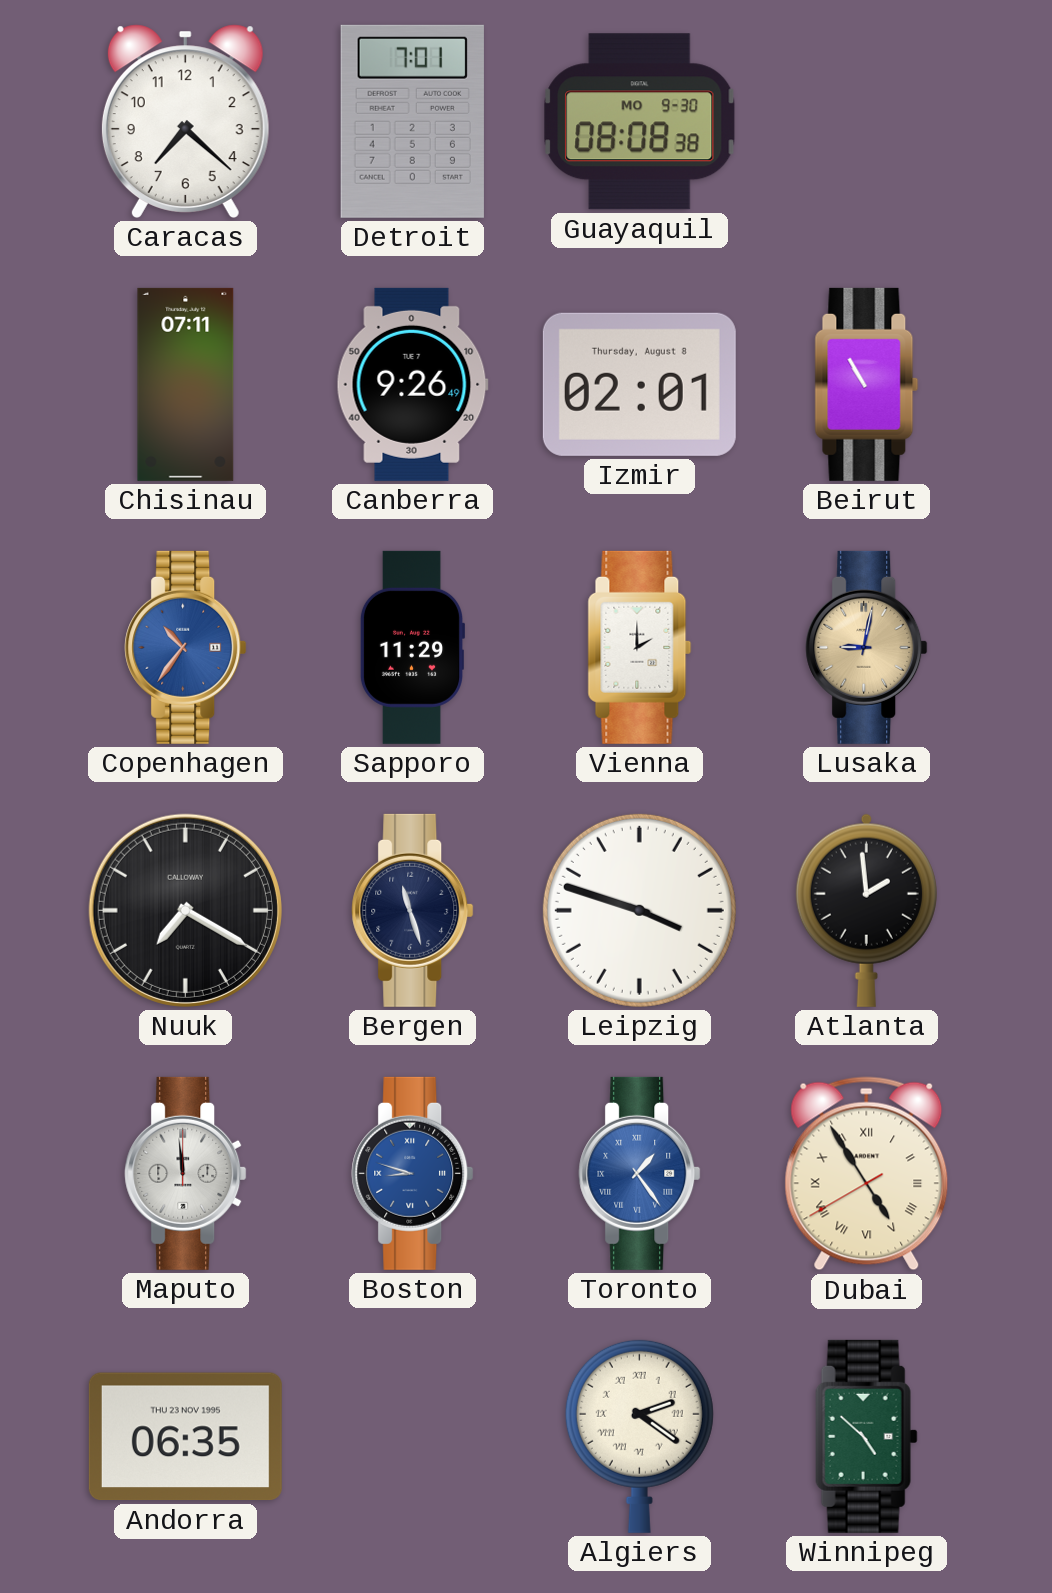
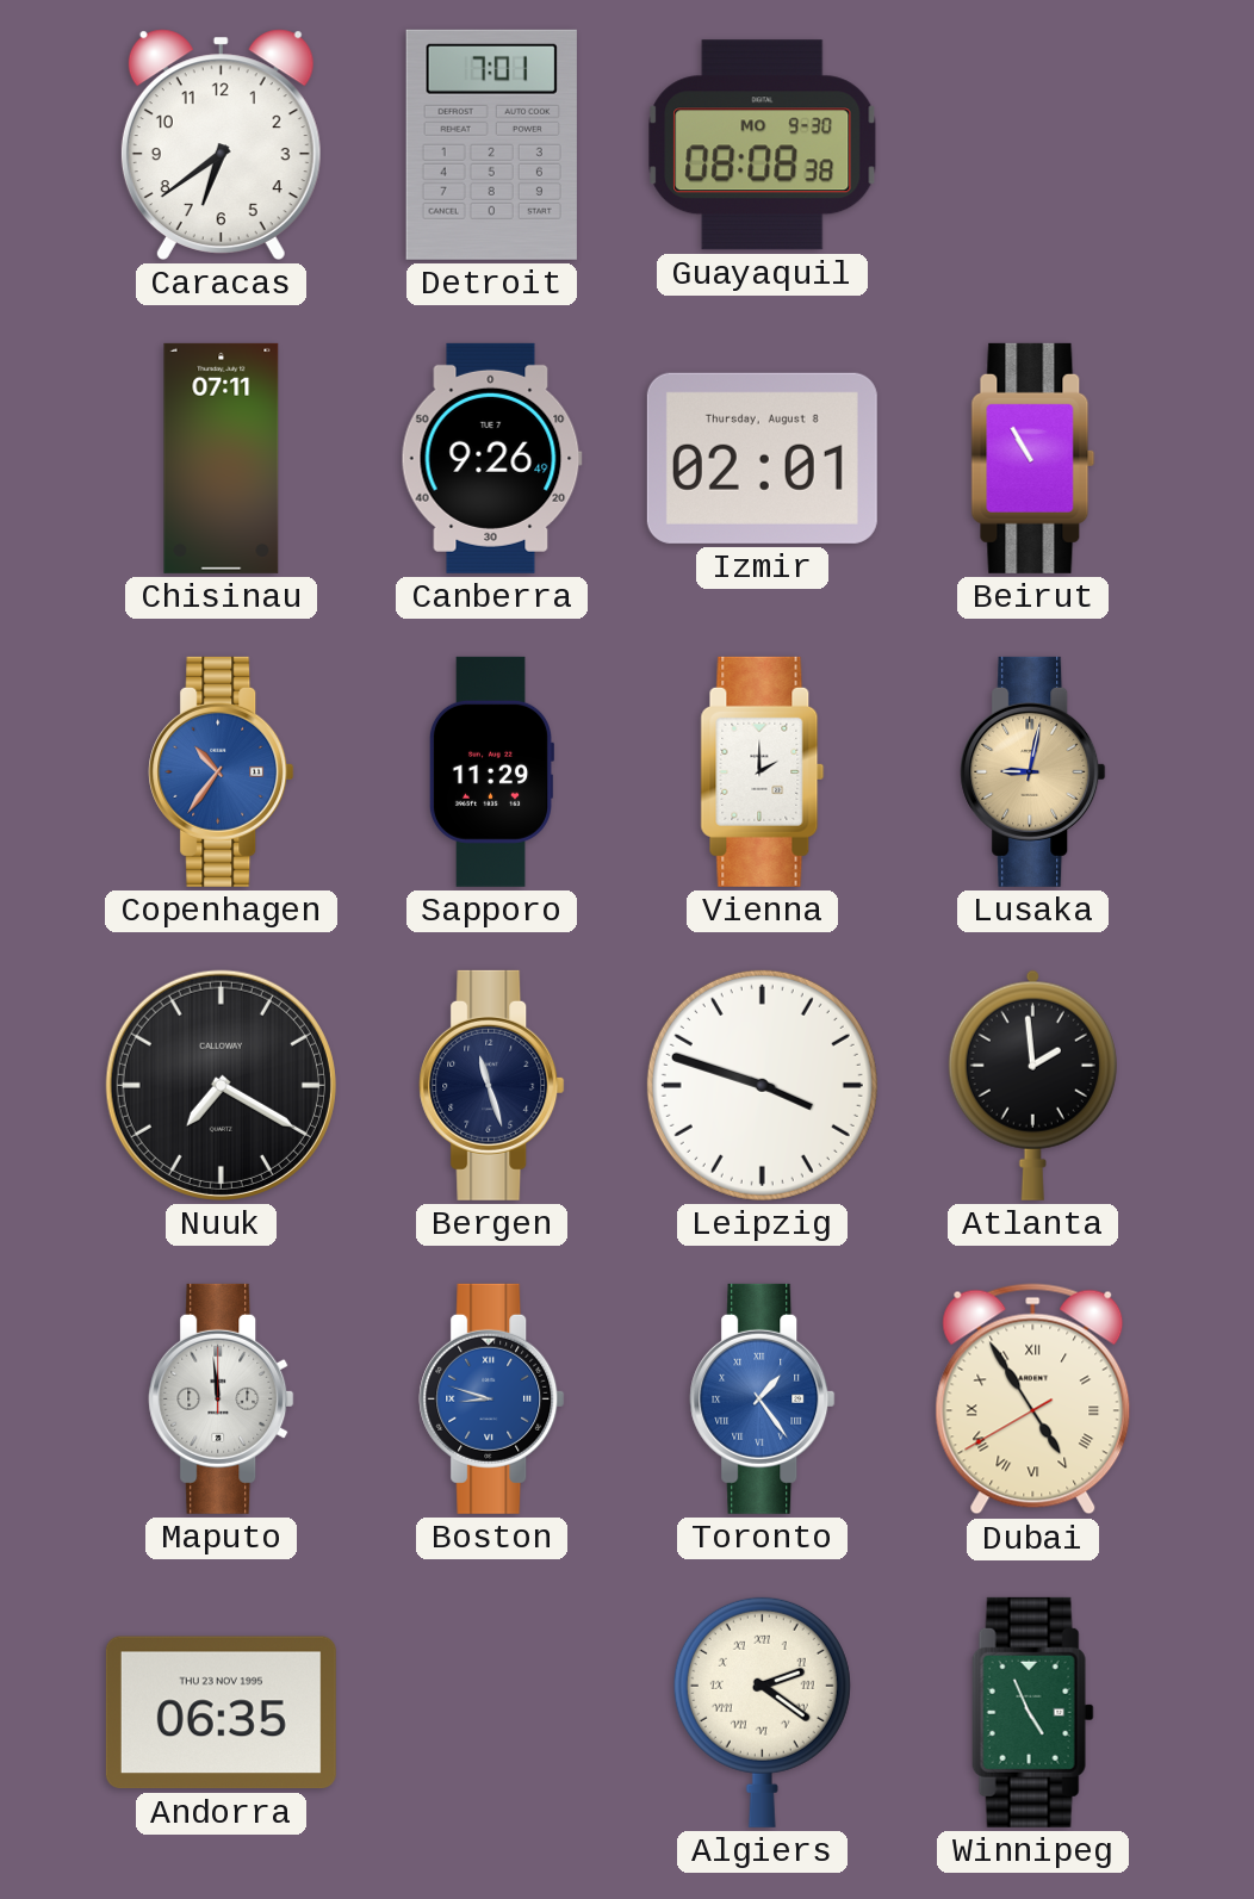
Caracas: 7:22 -> 6:39
Winnipeg: 4:52 -> 4:56
